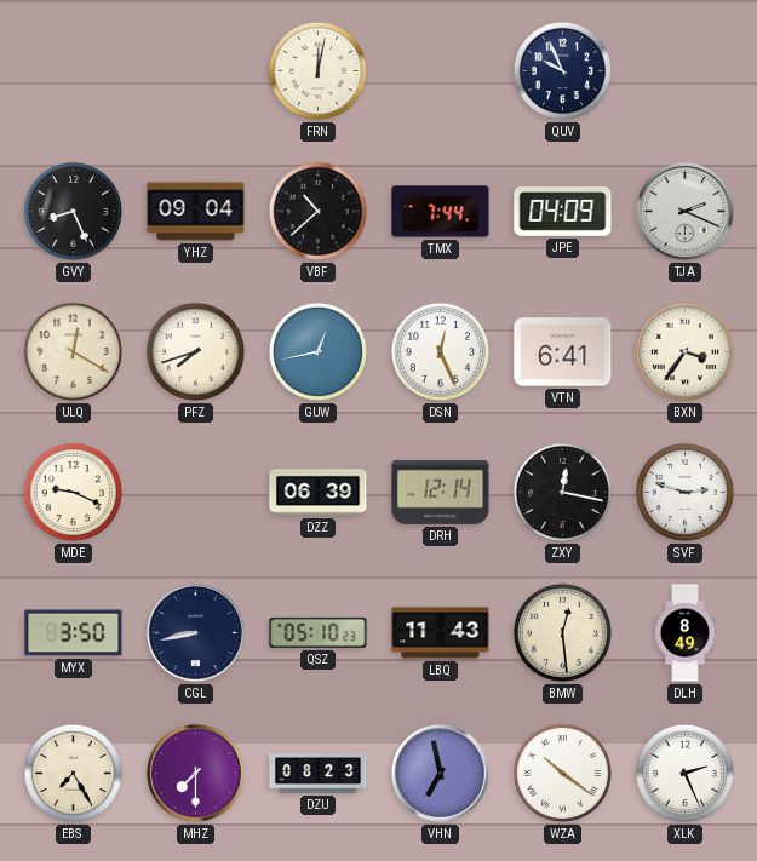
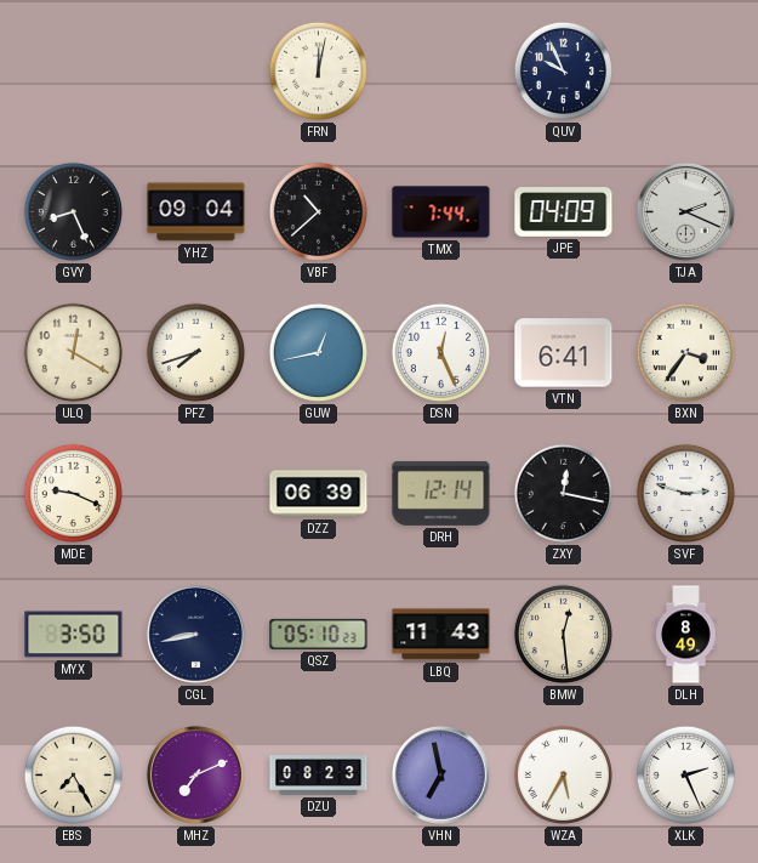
MHZ: 7:30 -> 7:11
WZA: 10:21 -> 5:35
